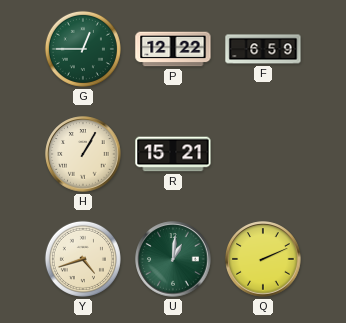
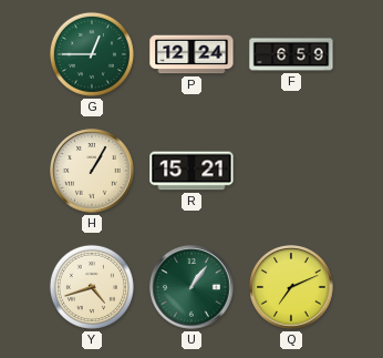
P: 12:22 -> 12:24
U: 1:01 -> 1:06
Q: 2:11 -> 7:11
